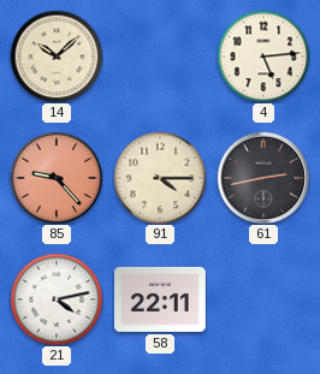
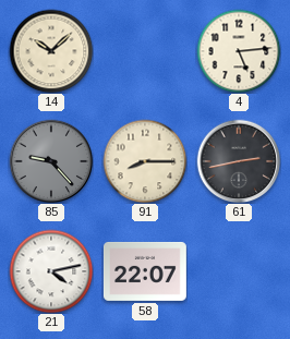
85 dial: salmon -> grey
91: 4:15 -> 8:15
58: 22:11 -> 22:07
